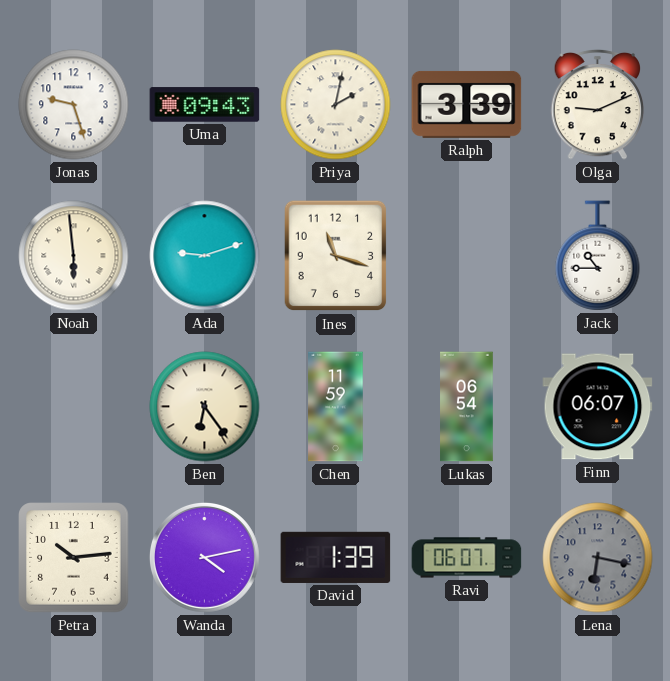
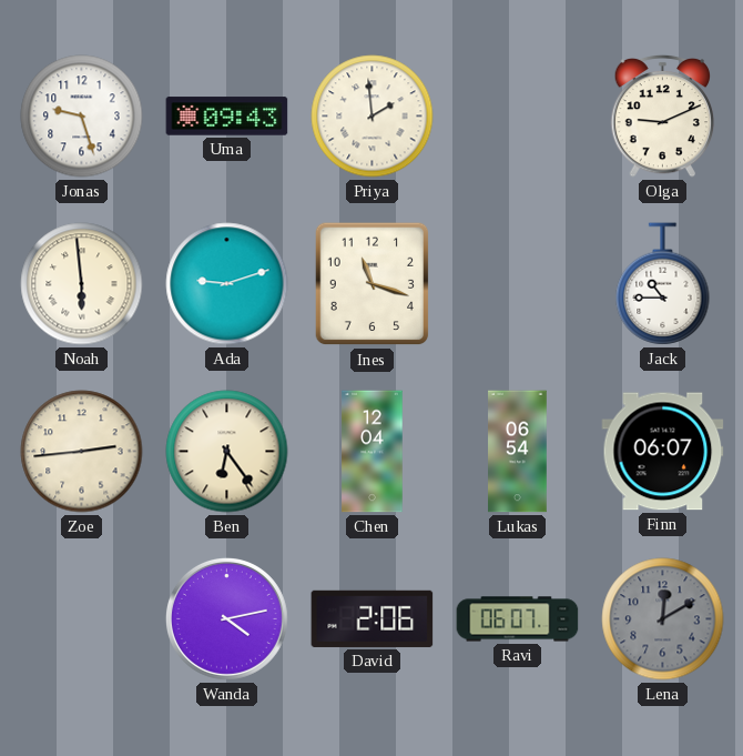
Priya: 2:02 -> 1:59
Ralph: 3:39 -> none
Zoe: none -> 2:44
Chen: 11:59 -> 12:04
Petra: 10:14 -> none
David: 1:39 -> 2:06
Lena: 6:17 -> 12:10
